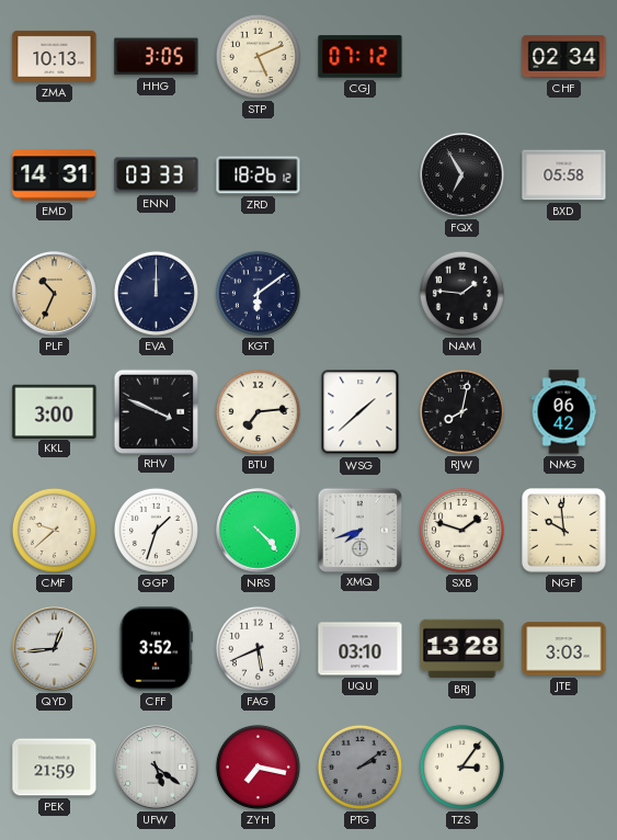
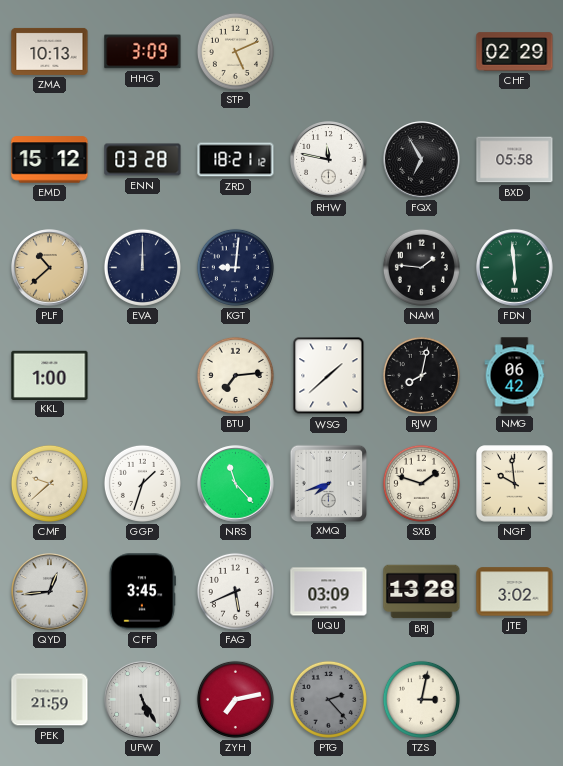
HHG: 3:05 -> 3:09
CGJ: 07:12 -> none
CHF: 02:34 -> 02:29
EMD: 14:31 -> 15:12
ENN: 03:33 -> 03:28
ZRD: 18:26 -> 18:21
RHW: none -> 11:47
PLF: 10:34 -> 10:38
KGT: 6:09 -> 9:01
FDN: none -> 5:59
KKL: 3:00 -> 1:00
RHV: 3:49 -> none
NRS: 4:23 -> 11:23
CFF: 3:52 -> 3:45
UQU: 03:10 -> 03:09
JTE: 3:03 -> 3:02
UFW: 5:21 -> 5:25
ZYH: 7:17 -> 7:13
PTG: 2:09 -> 2:23
TZS: 3:06 -> 3:02
